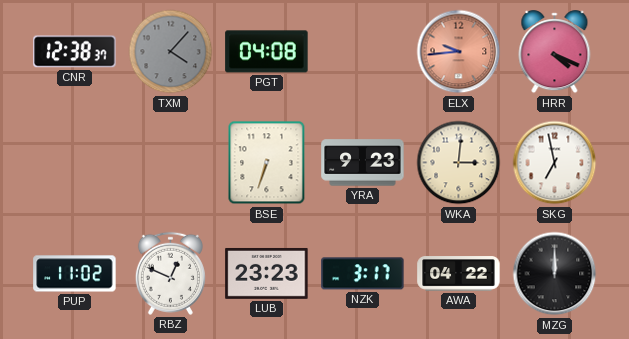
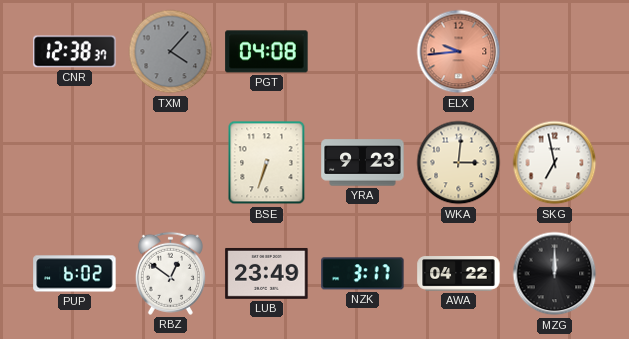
HRR: 4:19 -> none
PUP: 11:02 -> 6:02
RBZ: 12:49 -> 12:51
LUB: 23:23 -> 23:49
